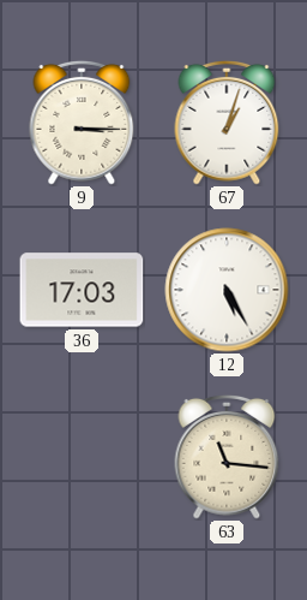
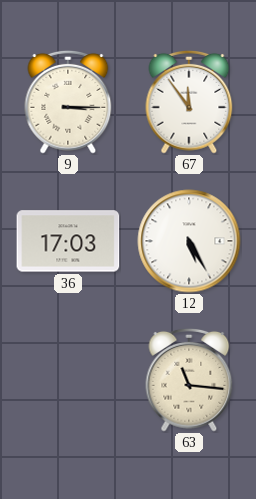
67: 1:03 -> 11:54
